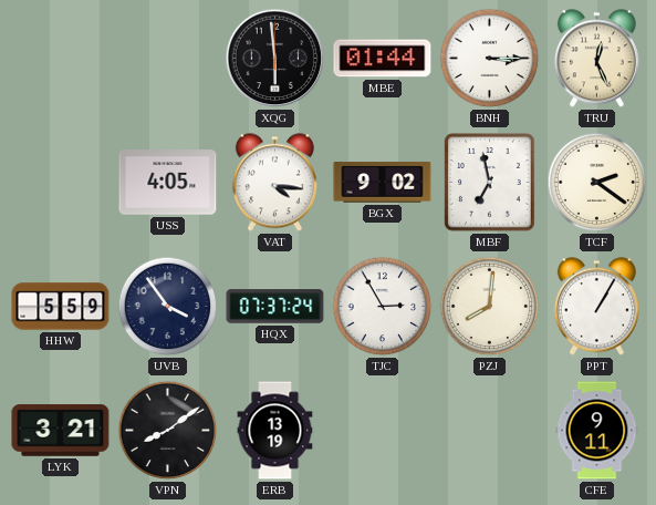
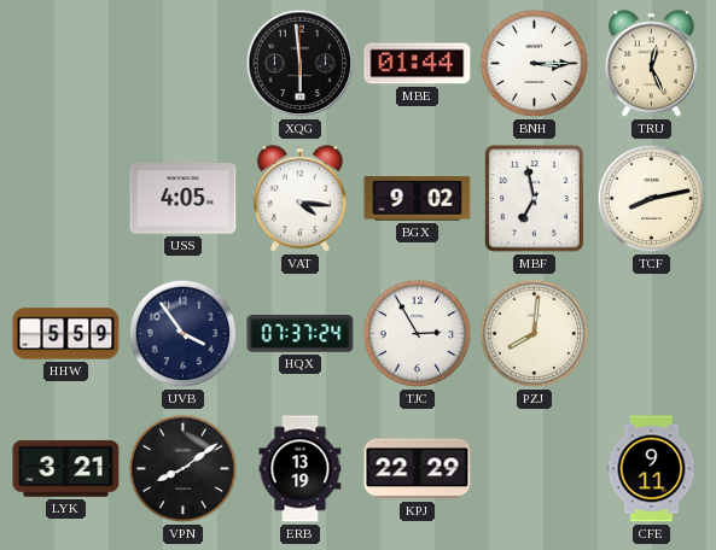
TCF: 2:21 -> 8:13
PPT: 1:05 -> none
KPJ: none -> 22:29
